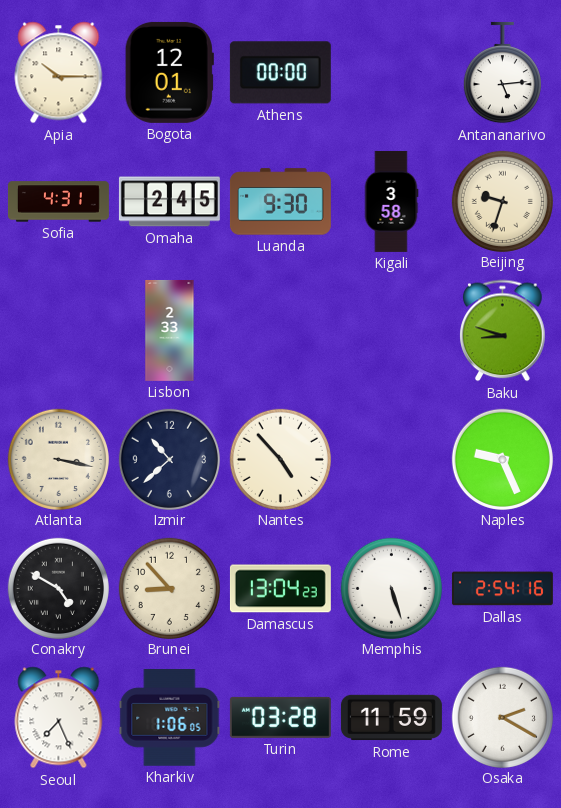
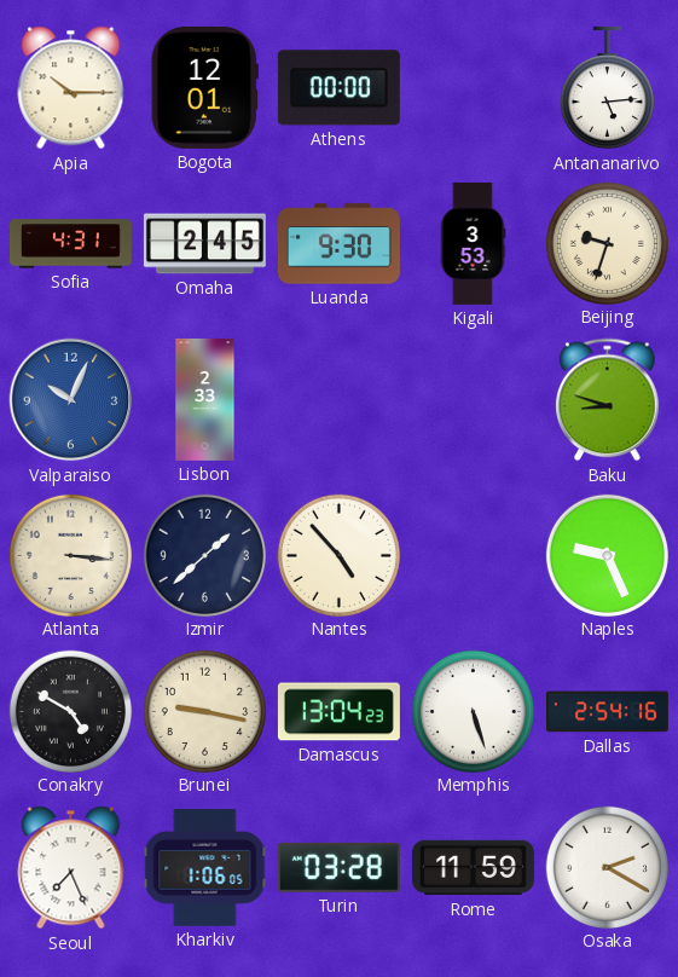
Kigali: 3:58 -> 3:53
Valparaiso: none -> 10:04
Atlanta: 3:17 -> 3:16
Izmir: 10:38 -> 1:38
Brunei: 8:53 -> 9:17
